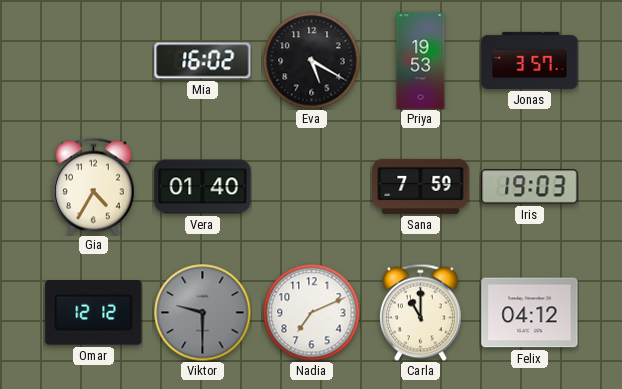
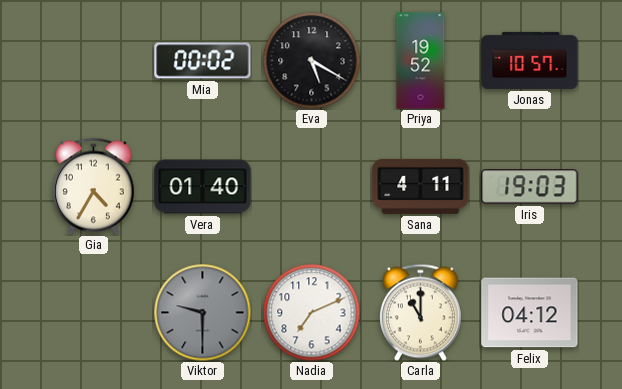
Mia: 16:02 -> 00:02
Priya: 19:53 -> 19:52
Jonas: 3:57 -> 10:57
Sana: 7:59 -> 4:11
Omar: 12:12 -> none
